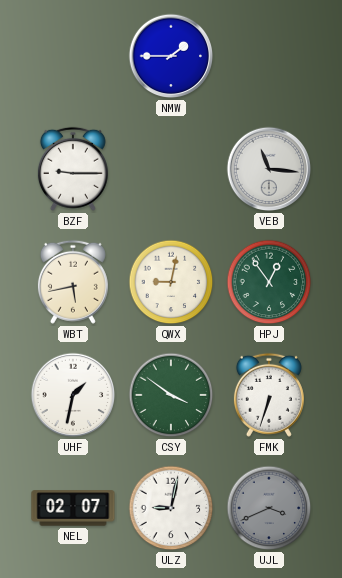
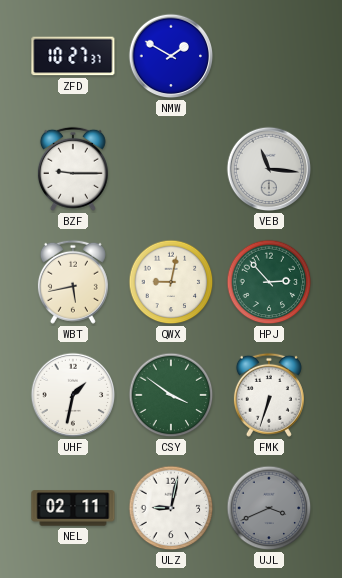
ZFD: none -> 10:27
NMW: 1:45 -> 1:50
HPJ: 12:54 -> 2:53
NEL: 02:07 -> 02:11
